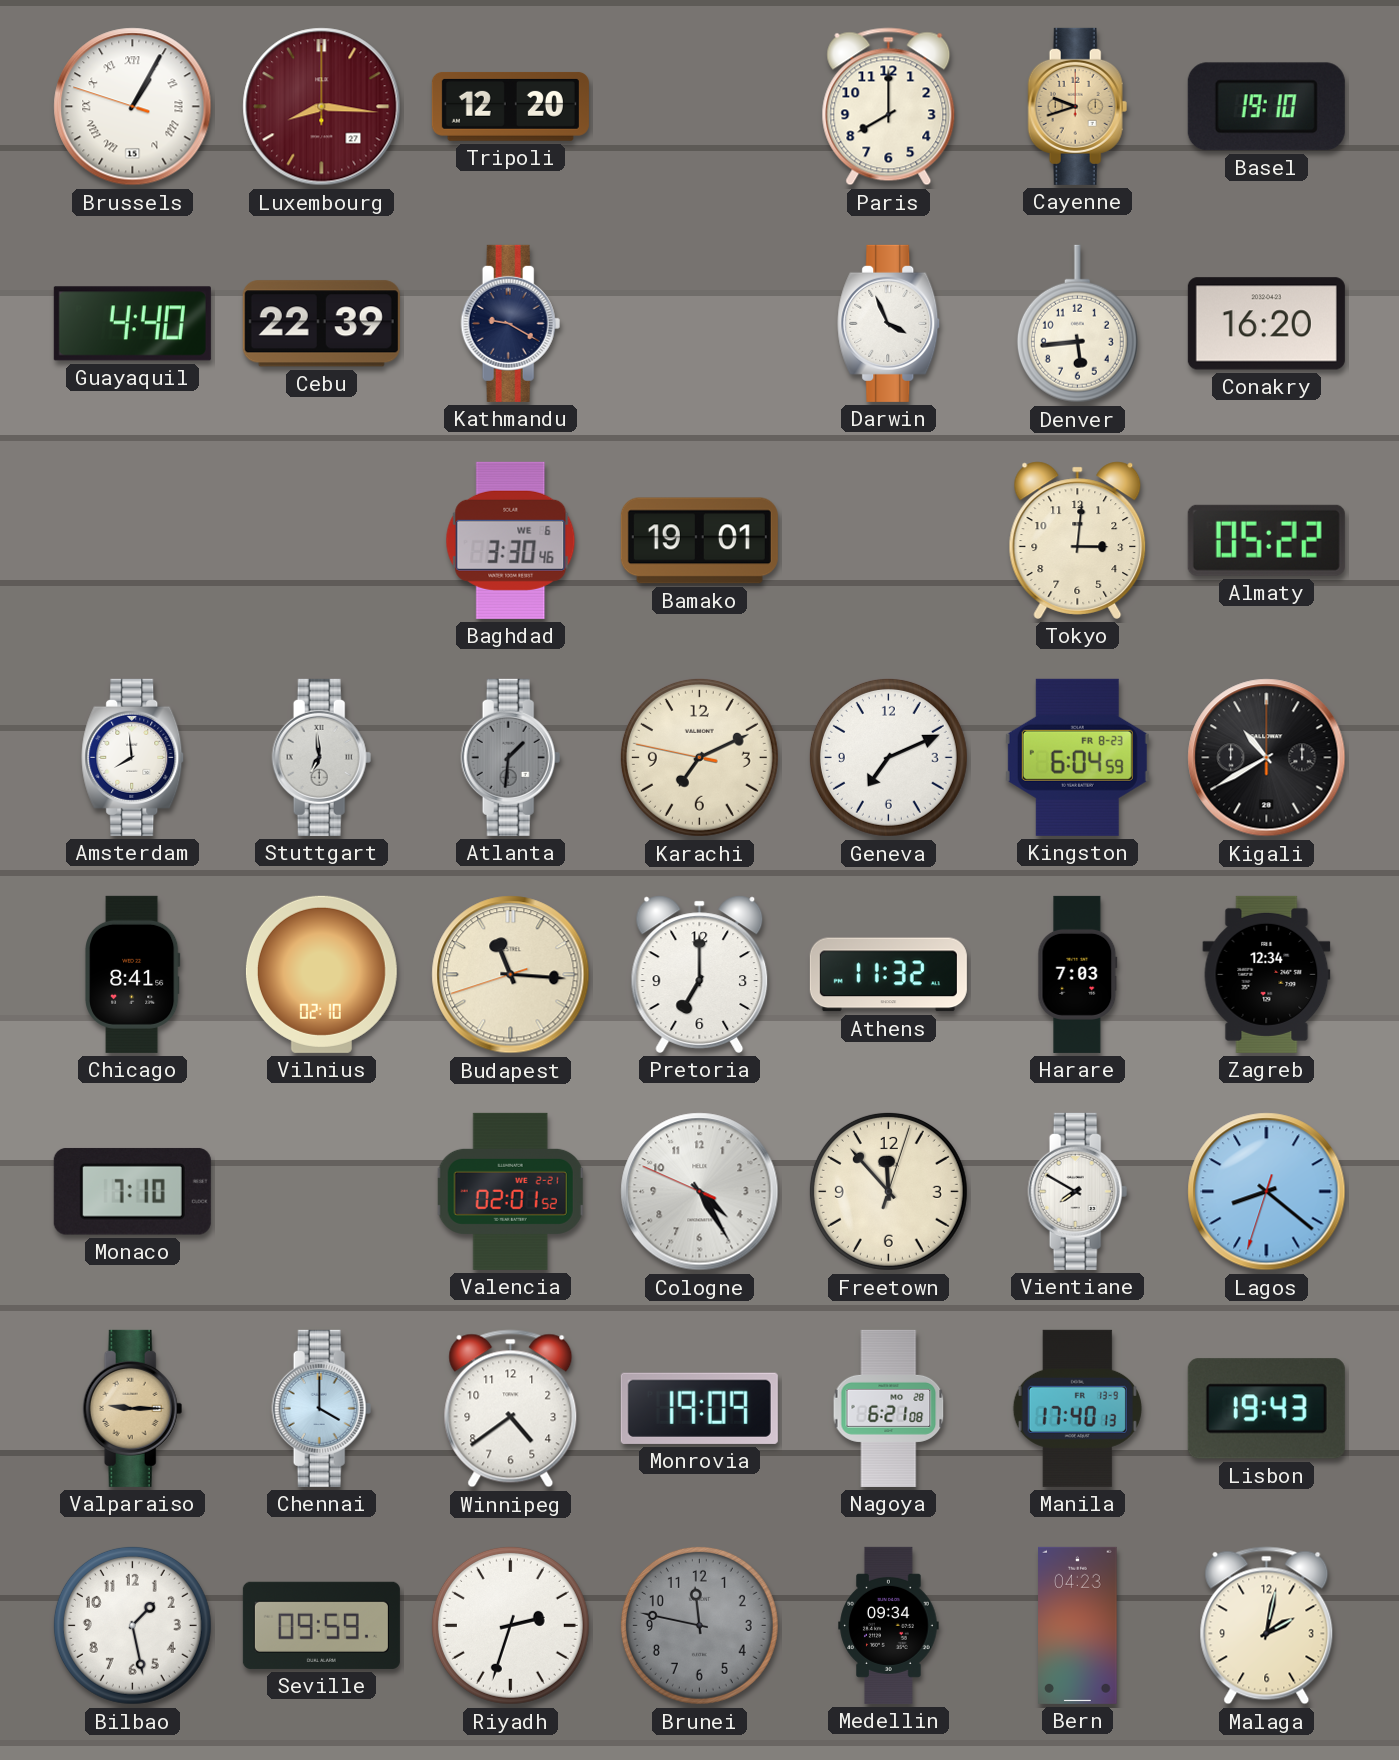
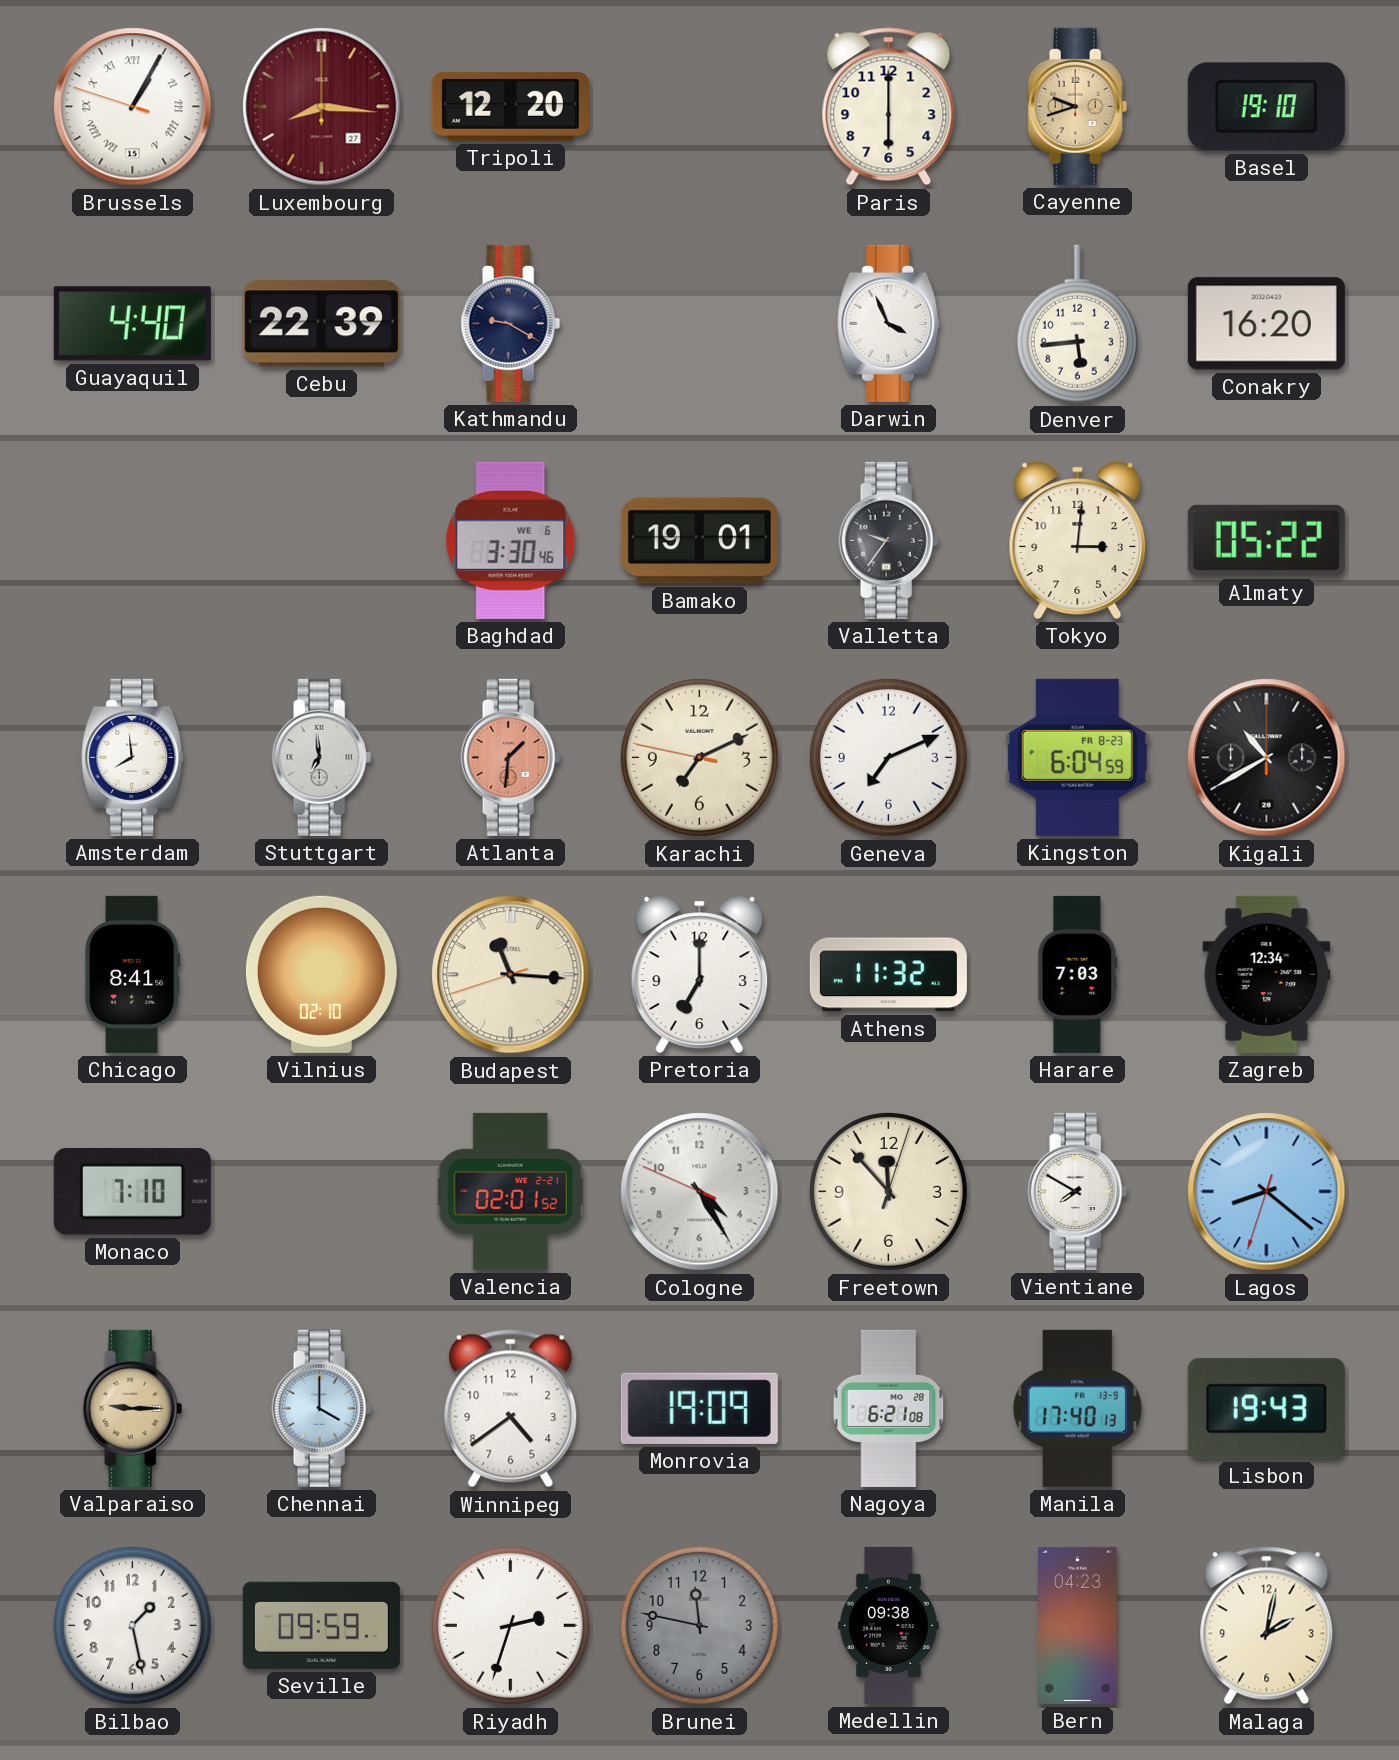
Paris: 8:00 -> 6:00
Valletta: none -> 9:36
Atlanta dial: grey -> salmon
Medellin: 09:34 -> 09:38
